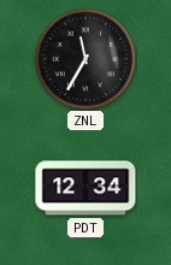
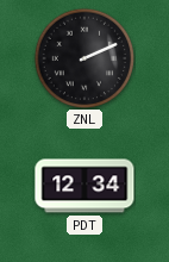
ZNL: 11:35 -> 2:11
